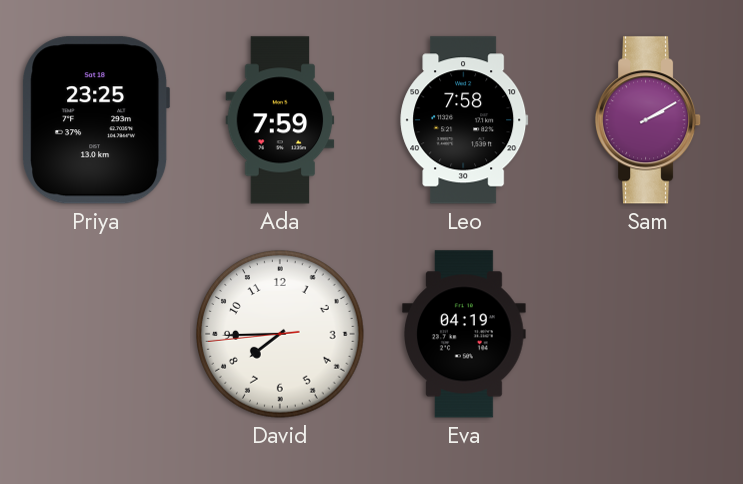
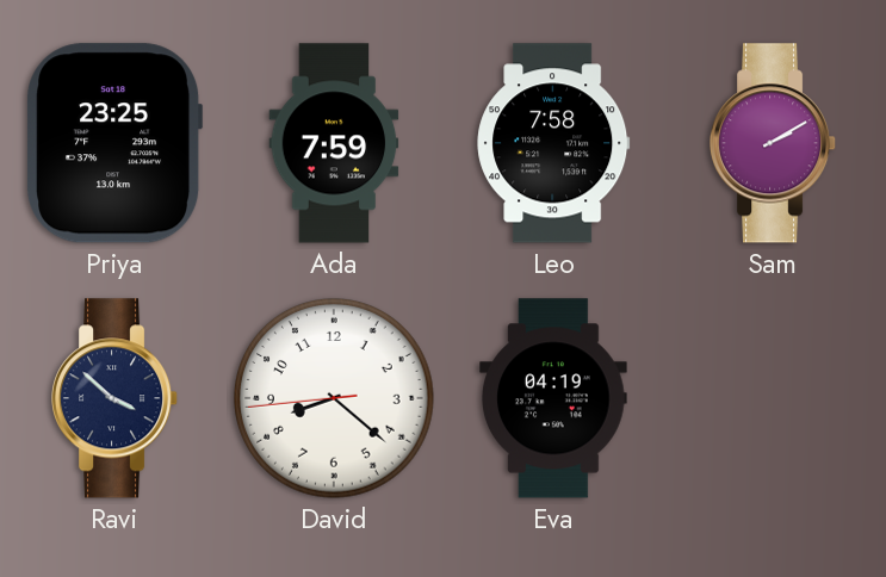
Ravi: none -> 3:52
David: 7:44 -> 8:21
